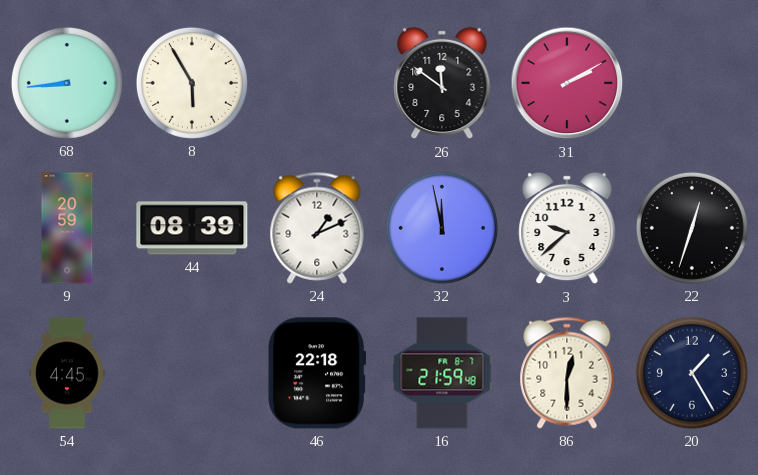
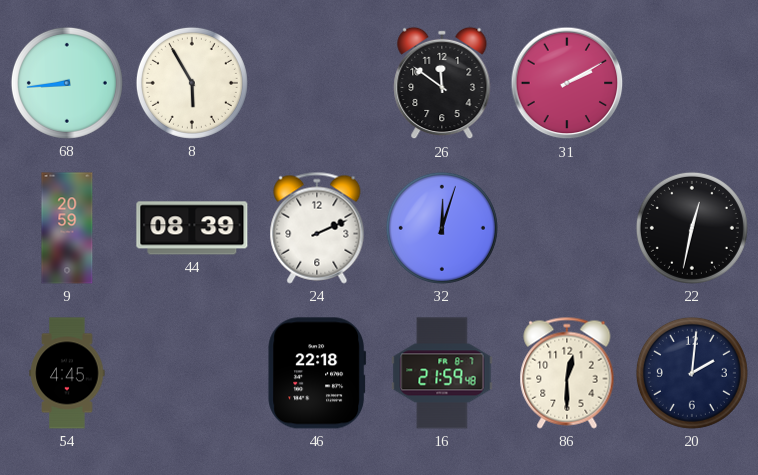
24: 1:11 -> 2:11
32: 11:58 -> 12:03
3: 9:38 -> none
22: 12:33 -> 12:32
20: 1:25 -> 2:01
